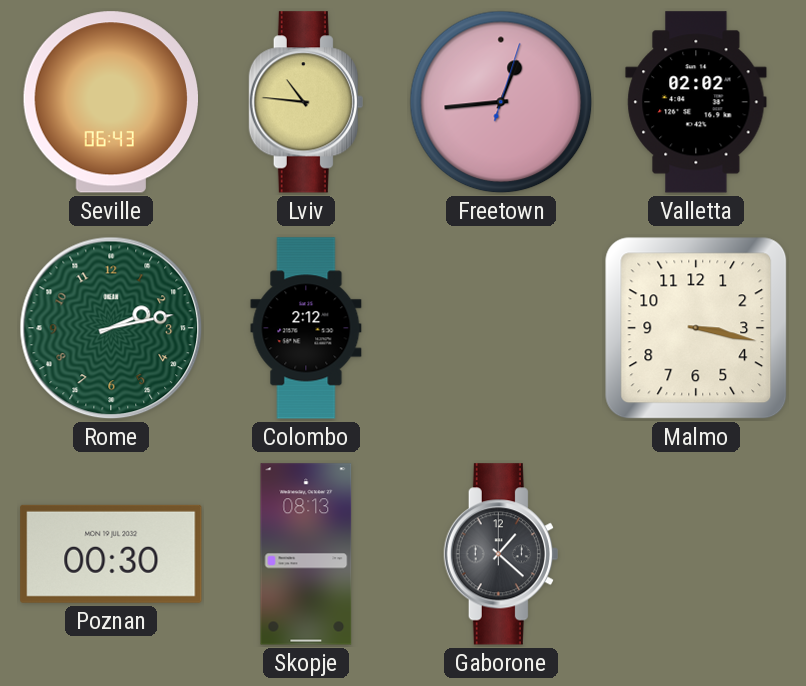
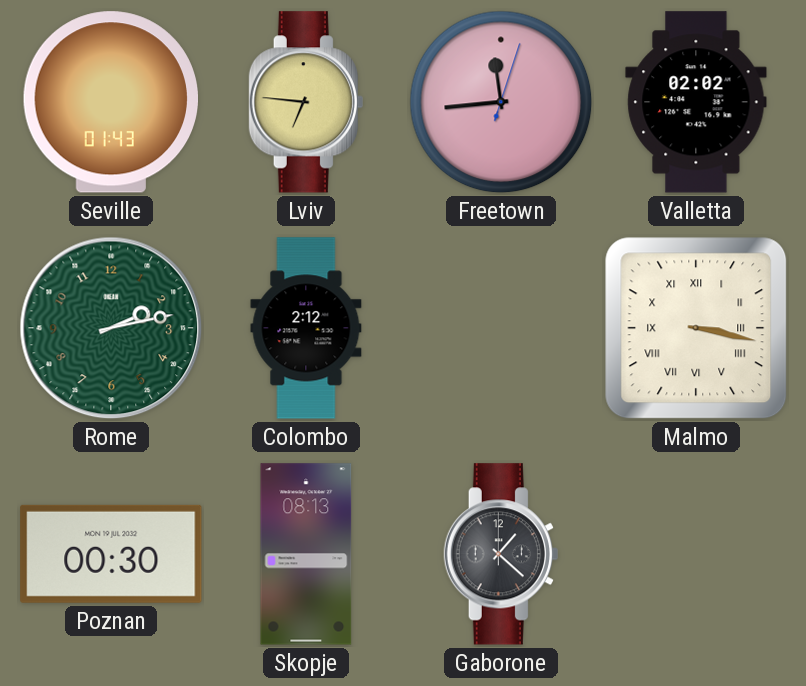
Seville: 06:43 -> 01:43
Lviv: 10:46 -> 6:46
Freetown: 12:44 -> 11:44
Malmo numerals: Arabic -> Roman
